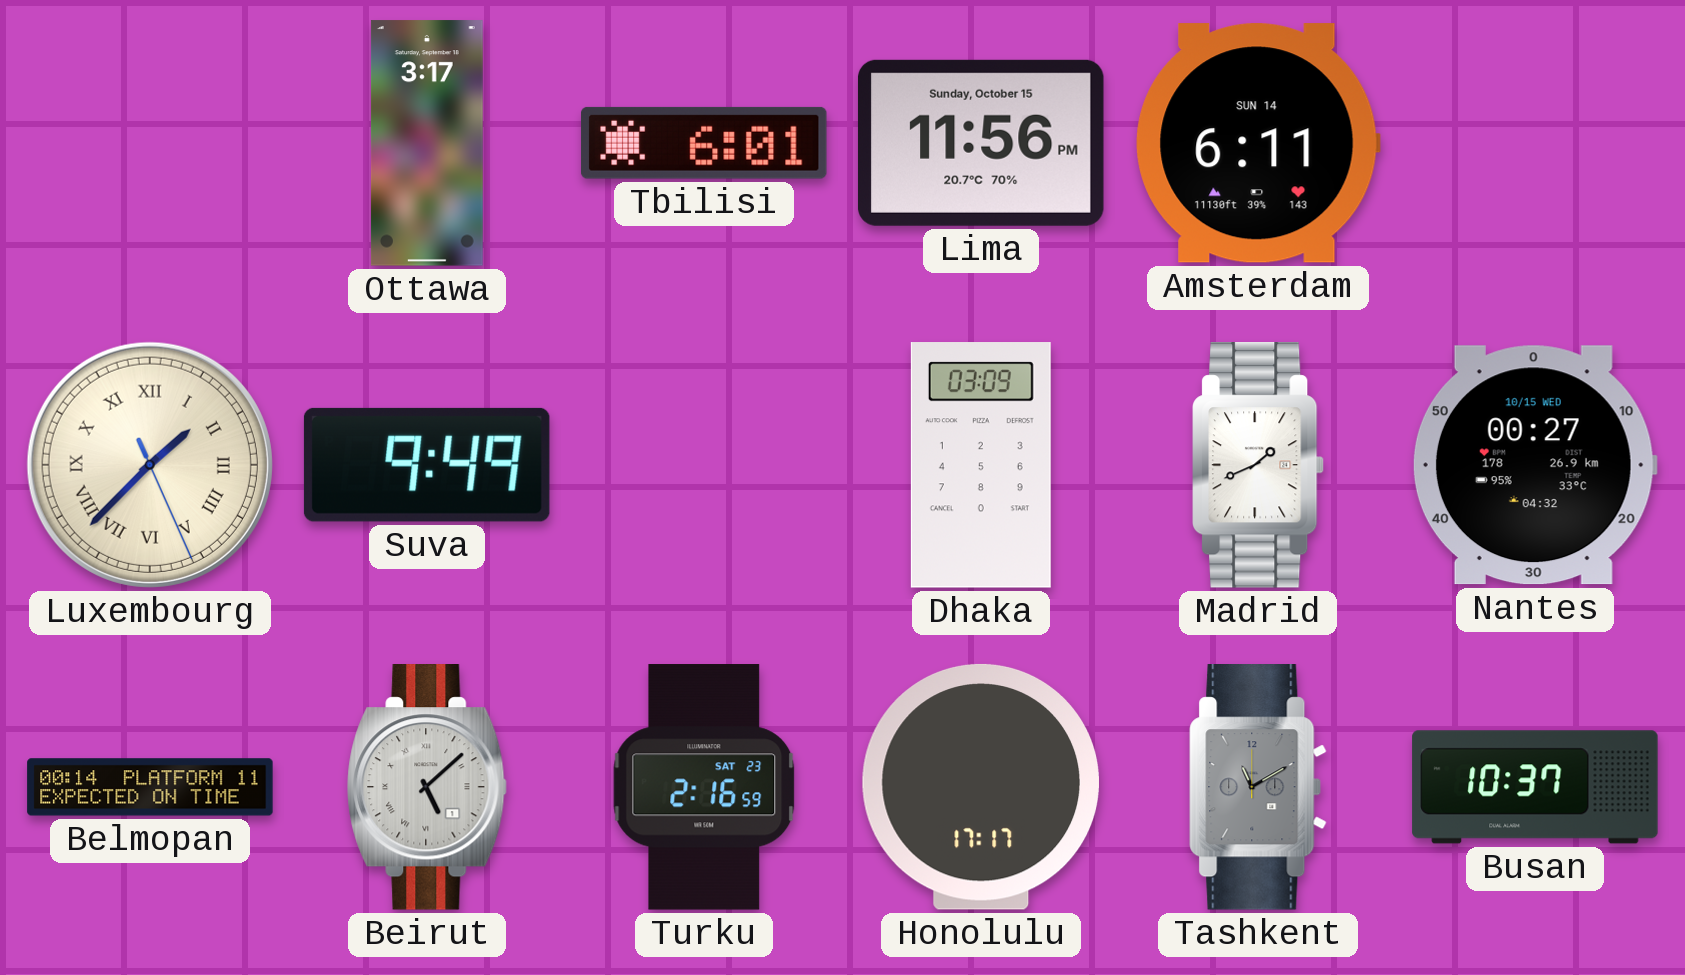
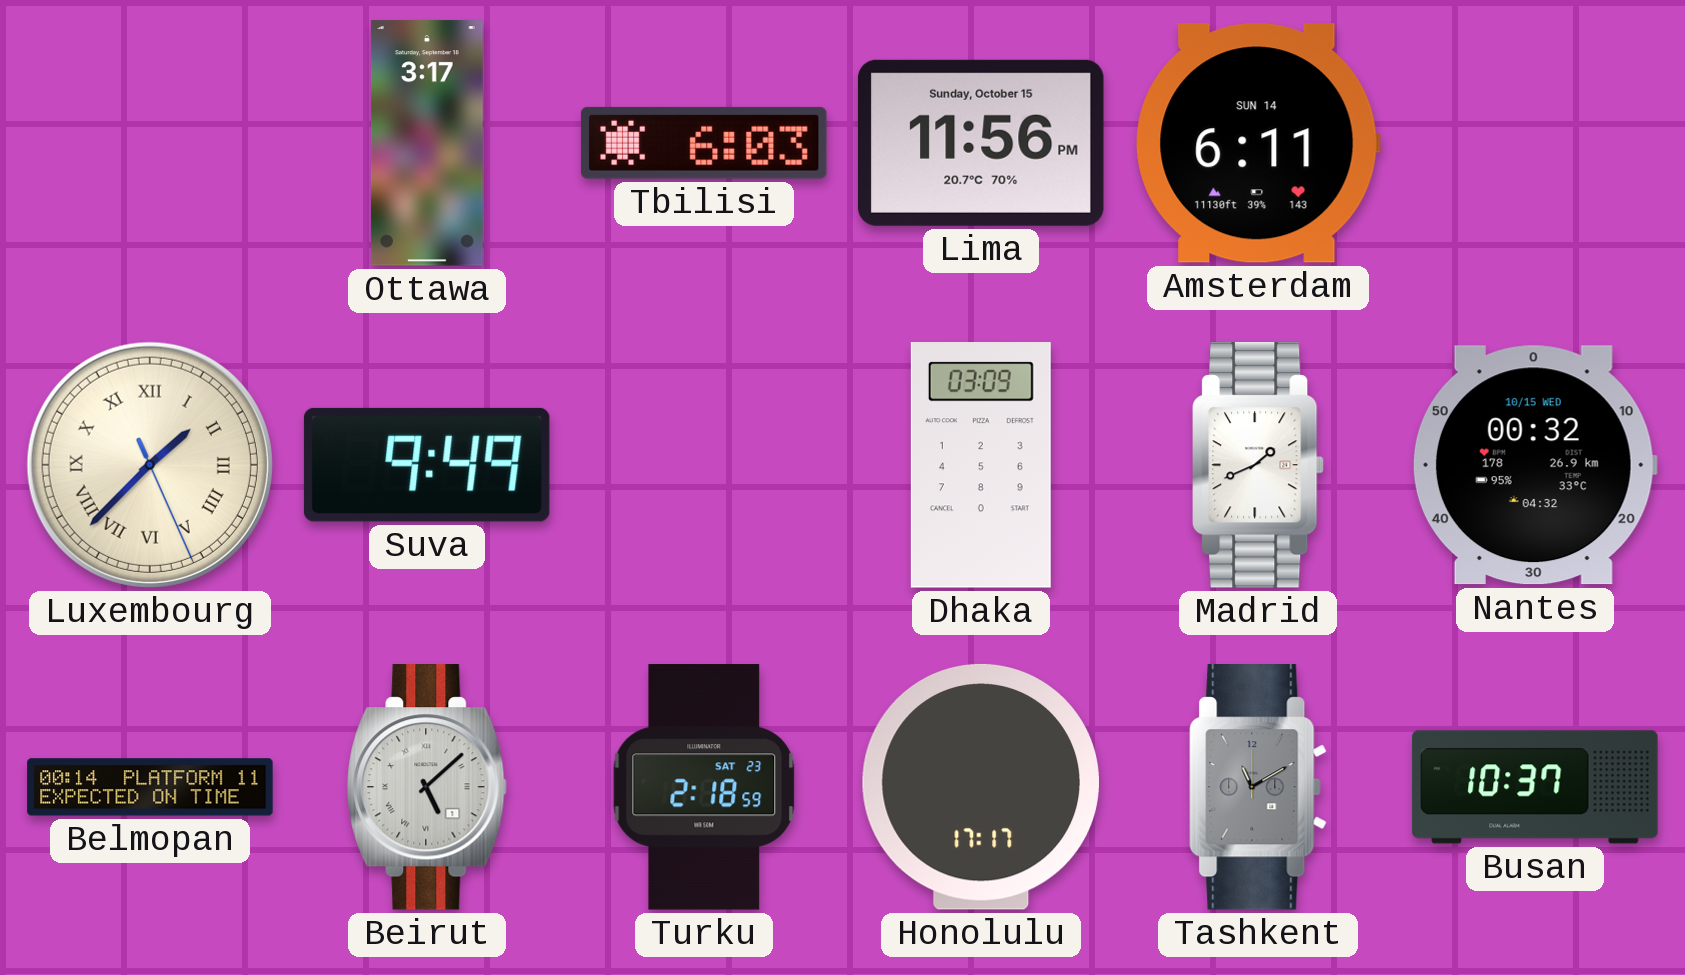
Tbilisi: 6:01 -> 6:03
Nantes: 00:27 -> 00:32
Turku: 2:16 -> 2:18
